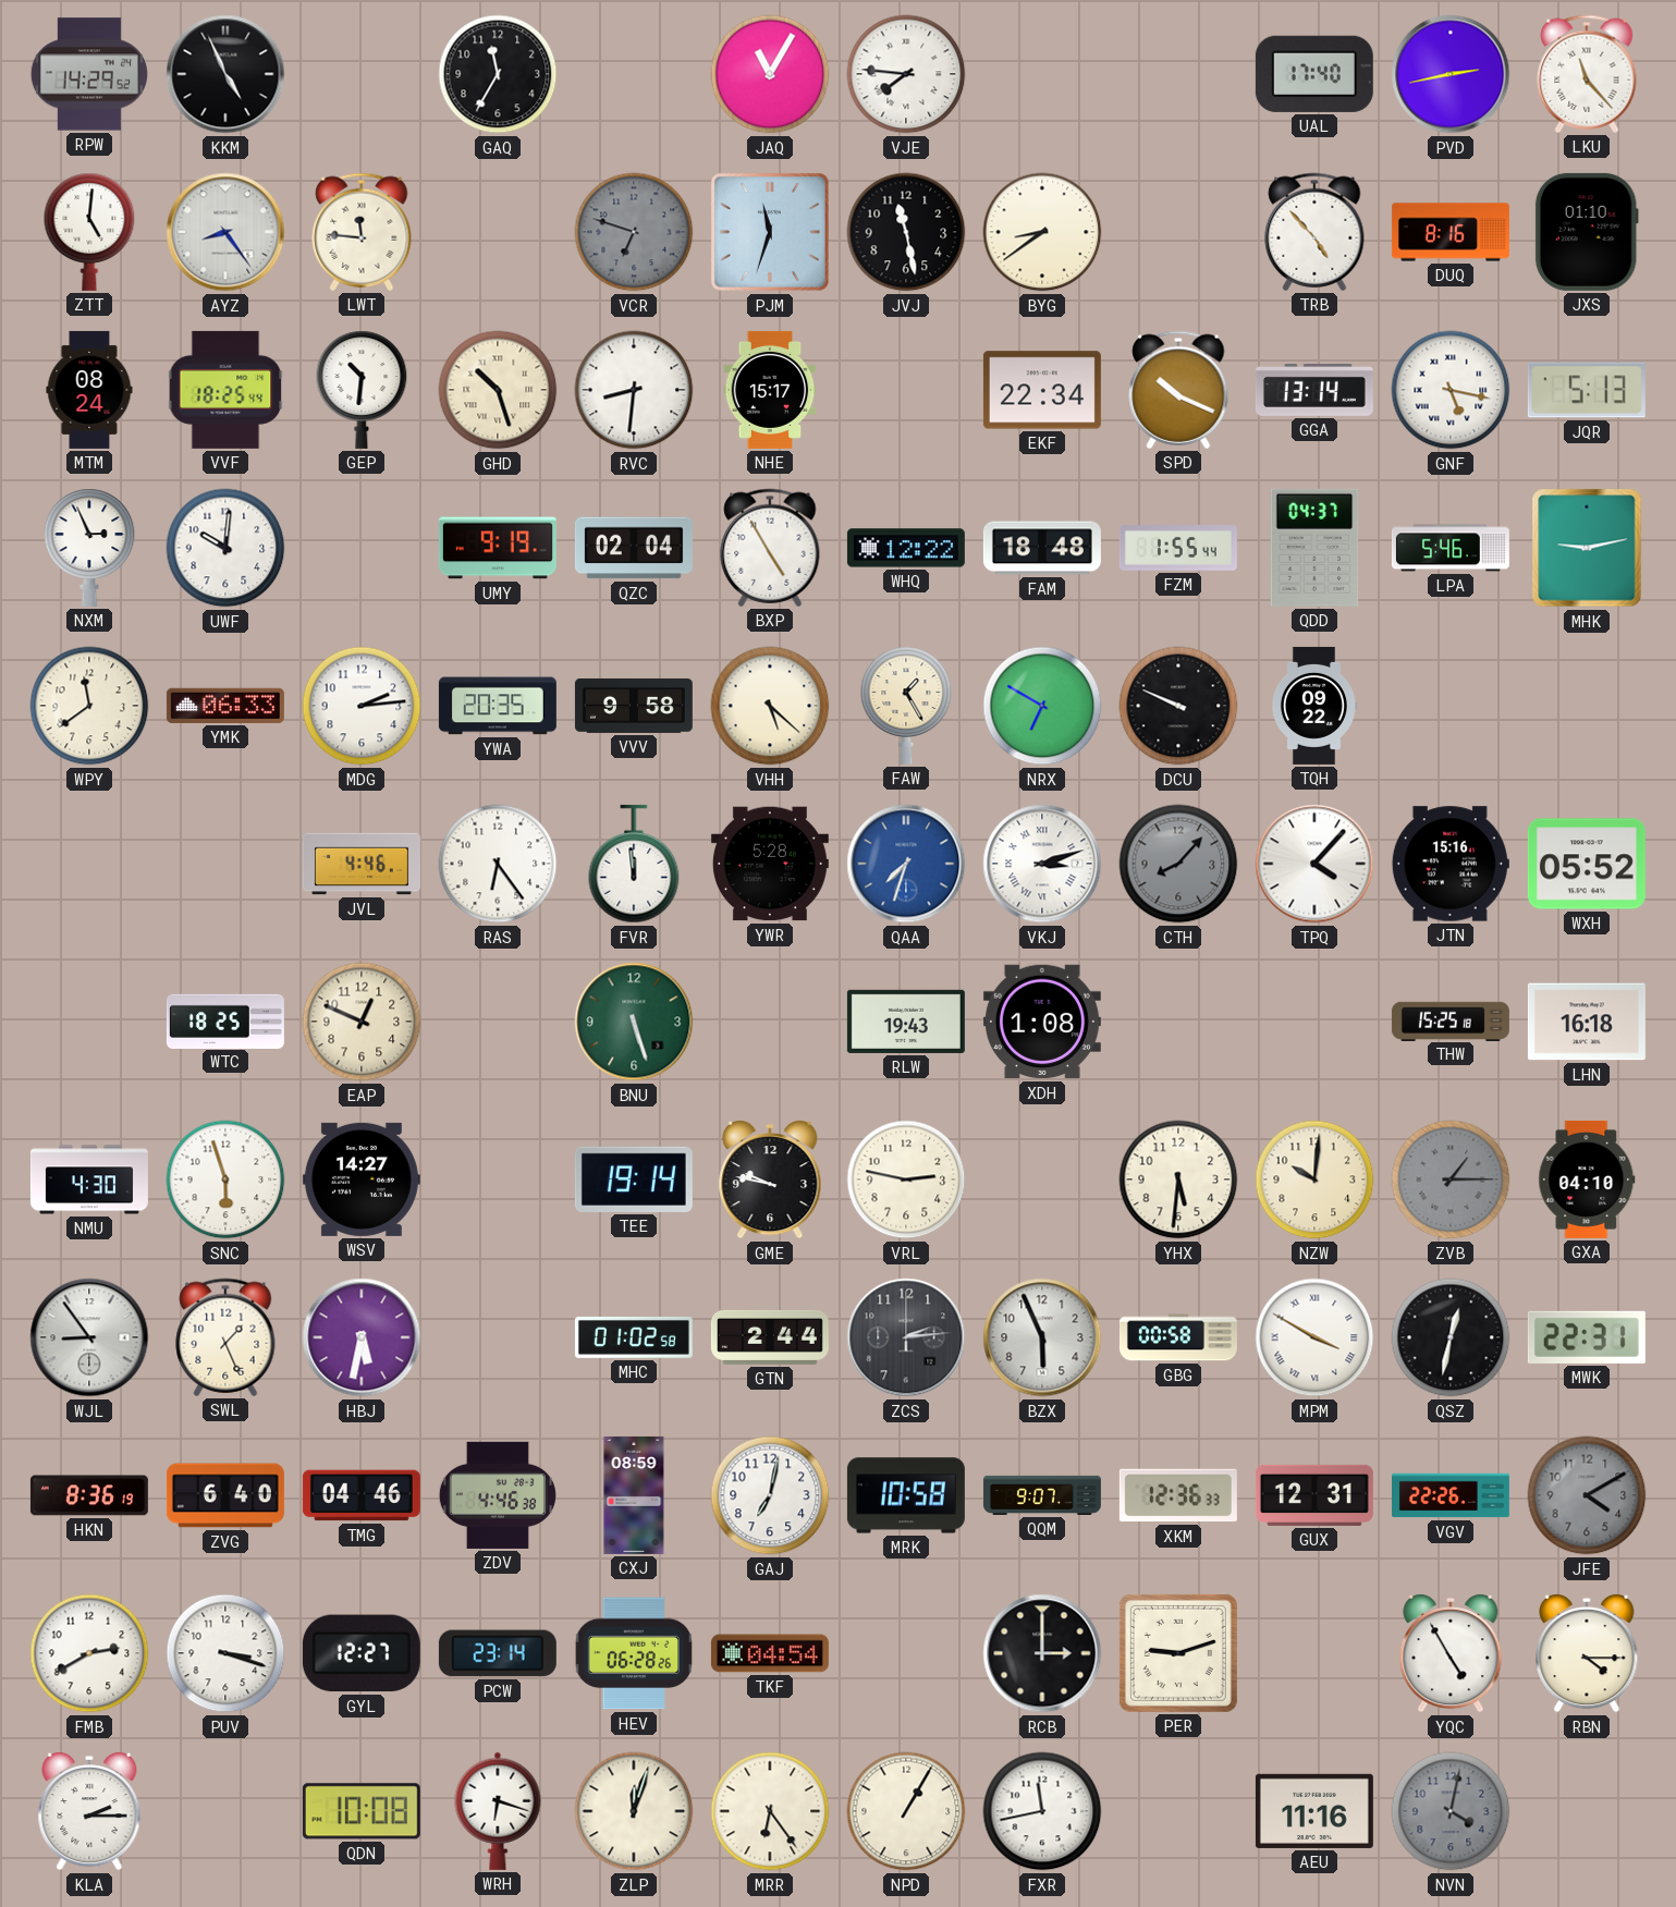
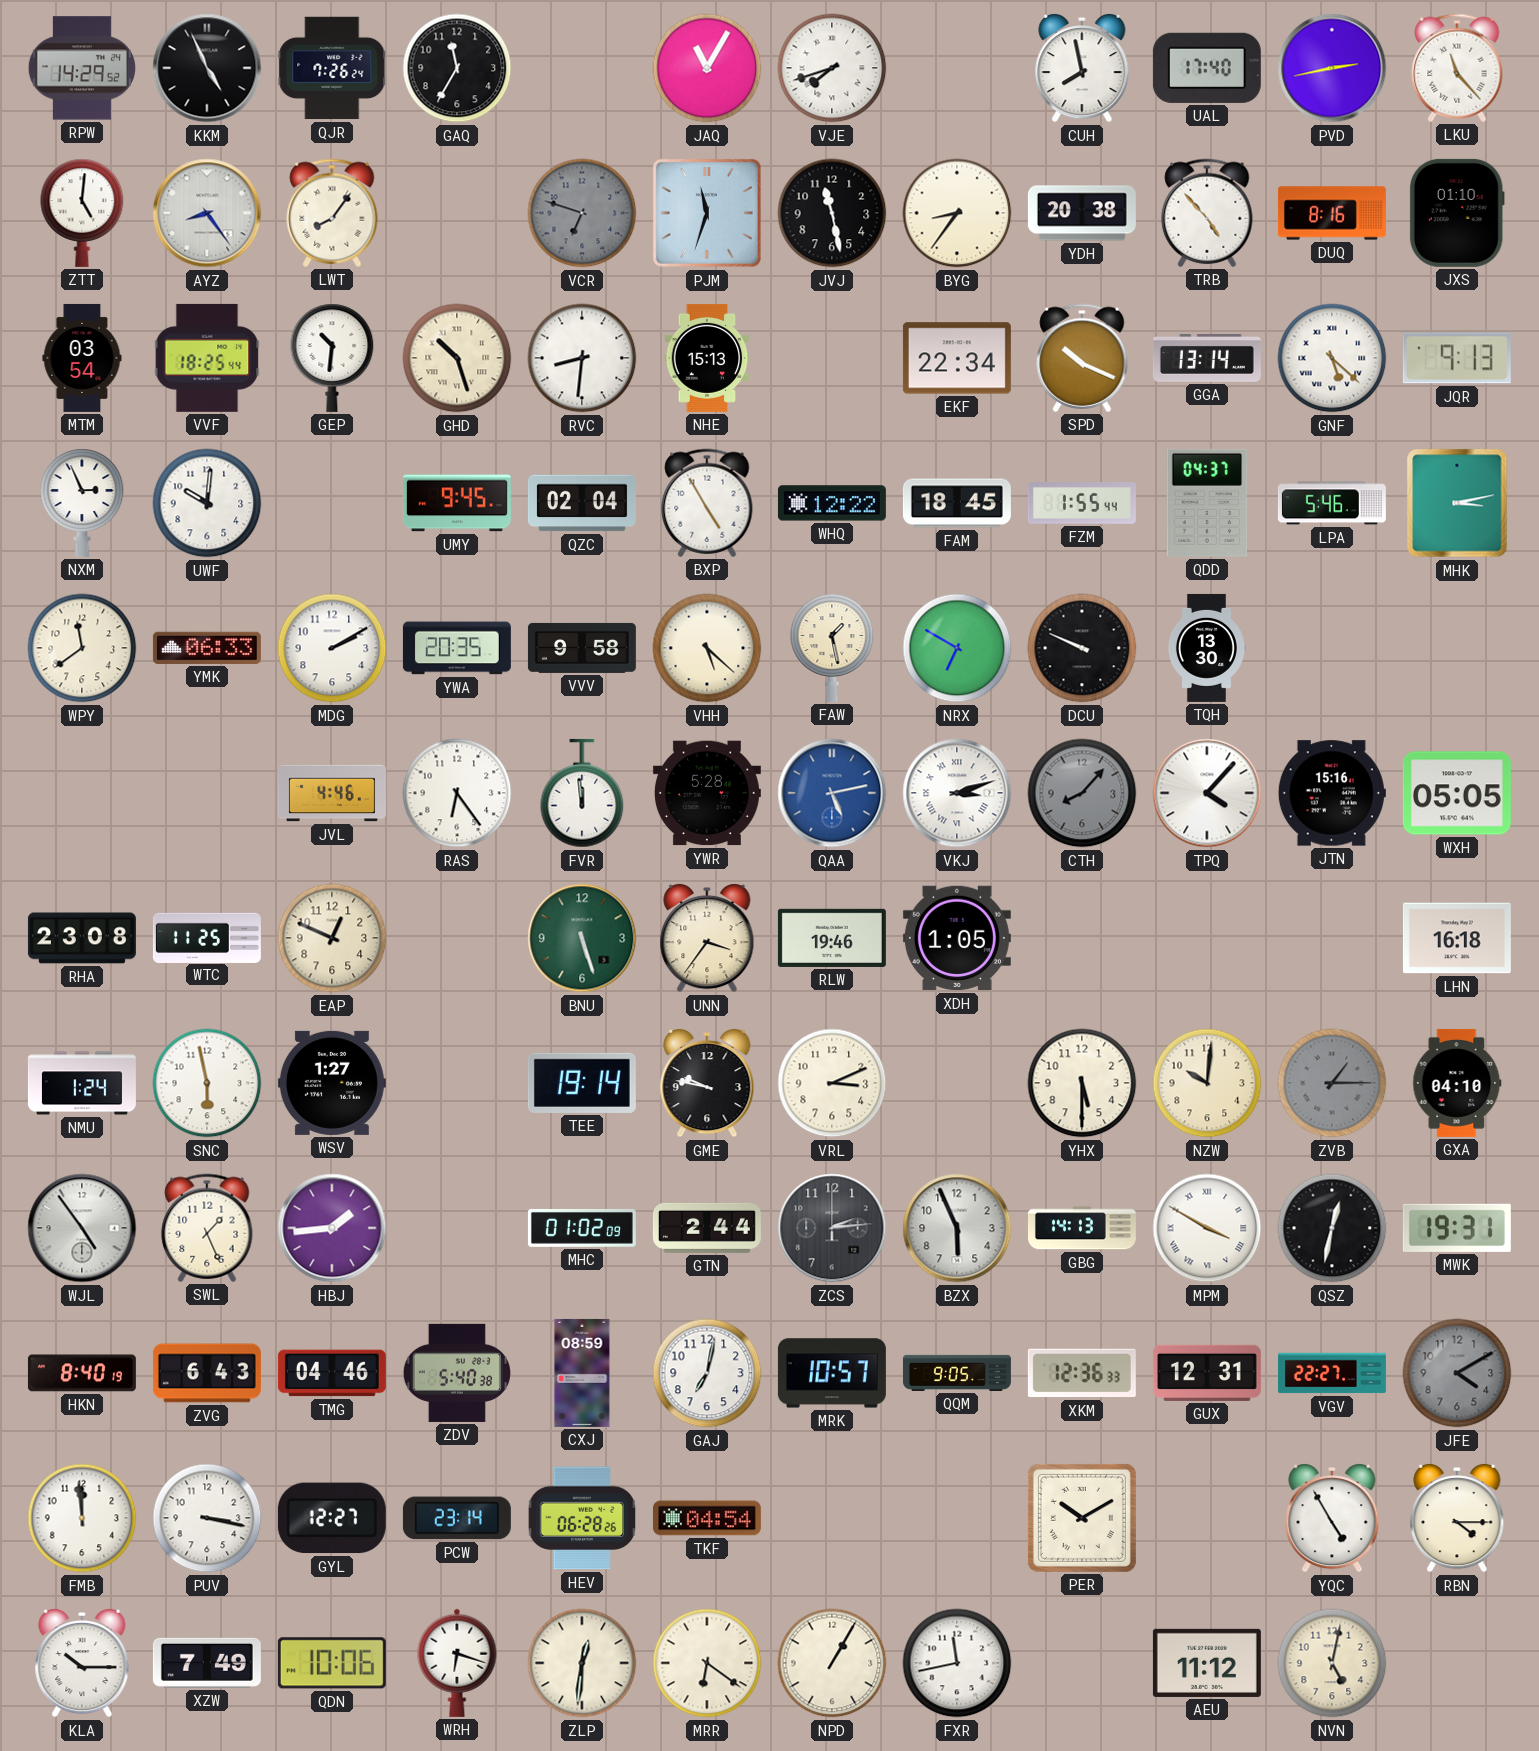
QJR: none -> 7:26
VJE: 7:46 -> 7:42
CUH: none -> 7:58
LWT: 11:46 -> 8:06
BYG: 8:39 -> 8:36
YDH: none -> 20:38
MTM: 08:24 -> 03:54
NHE: 15:17 -> 15:13
GNF: 5:17 -> 5:22
JQR: 5:13 -> 9:13
UMY: 9:19 -> 9:45
FAM: 18:48 -> 18:45
MHK: 9:13 -> 3:13
MDG: 2:14 -> 2:10
FAW: 1:25 -> 1:28
TQH: 09:22 -> 13:30
QAA: 7:33 -> 5:13
WXH: 05:52 -> 05:05
RHA: none -> 23:08
WTC: 18:25 -> 11:25
UNN: none -> 3:36
RLW: 19:43 -> 19:46
XDH: 1:08 -> 1:05
THW: 15:25 -> none
NMU: 4:30 -> 1:24
SNC: 5:57 -> 5:58
WSV: 14:27 -> 1:27
VRL: 2:47 -> 3:11
YHX: 5:31 -> 5:30
WJL: 8:54 -> 4:54
HBJ: 5:32 -> 1:44
MHC: 01:02:58 -> 01:02:09
GBG: 00:58 -> 14:13
MWK: 22:31 -> 19:31
HKN: 8:36 -> 8:40
ZVG: 6:40 -> 6:43
ZDV: 4:46 -> 5:40
MRK: 10:58 -> 10:57
QQM: 9:07 -> 9:05
VGV: 22:26 -> 22:27
FMB: 2:40 -> 11:59
PUV: 3:18 -> 3:17
RCB: 3:00 -> none
PER: 9:12 -> 10:10
KLA: 2:15 -> 10:15
XZW: none -> 7:49
QDN: 10:08 -> 10:06
ZLP: 12:03 -> 12:31
MRR: 6:24 -> 6:21
AEU: 11:16 -> 11:12
NVN: 4:02 -> 5:02
NVN dial: grey -> cream
